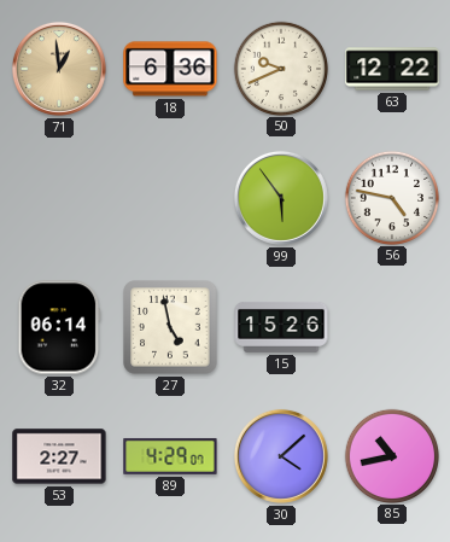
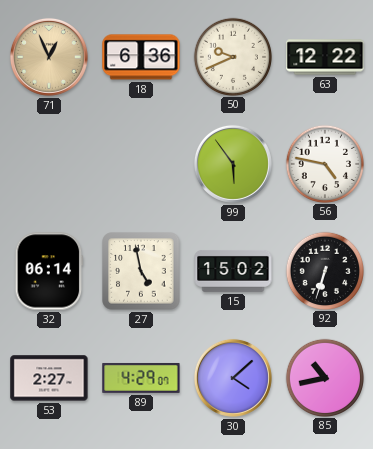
71: 12:59 -> 12:56
15: 15:26 -> 15:02
92: none -> 6:33
